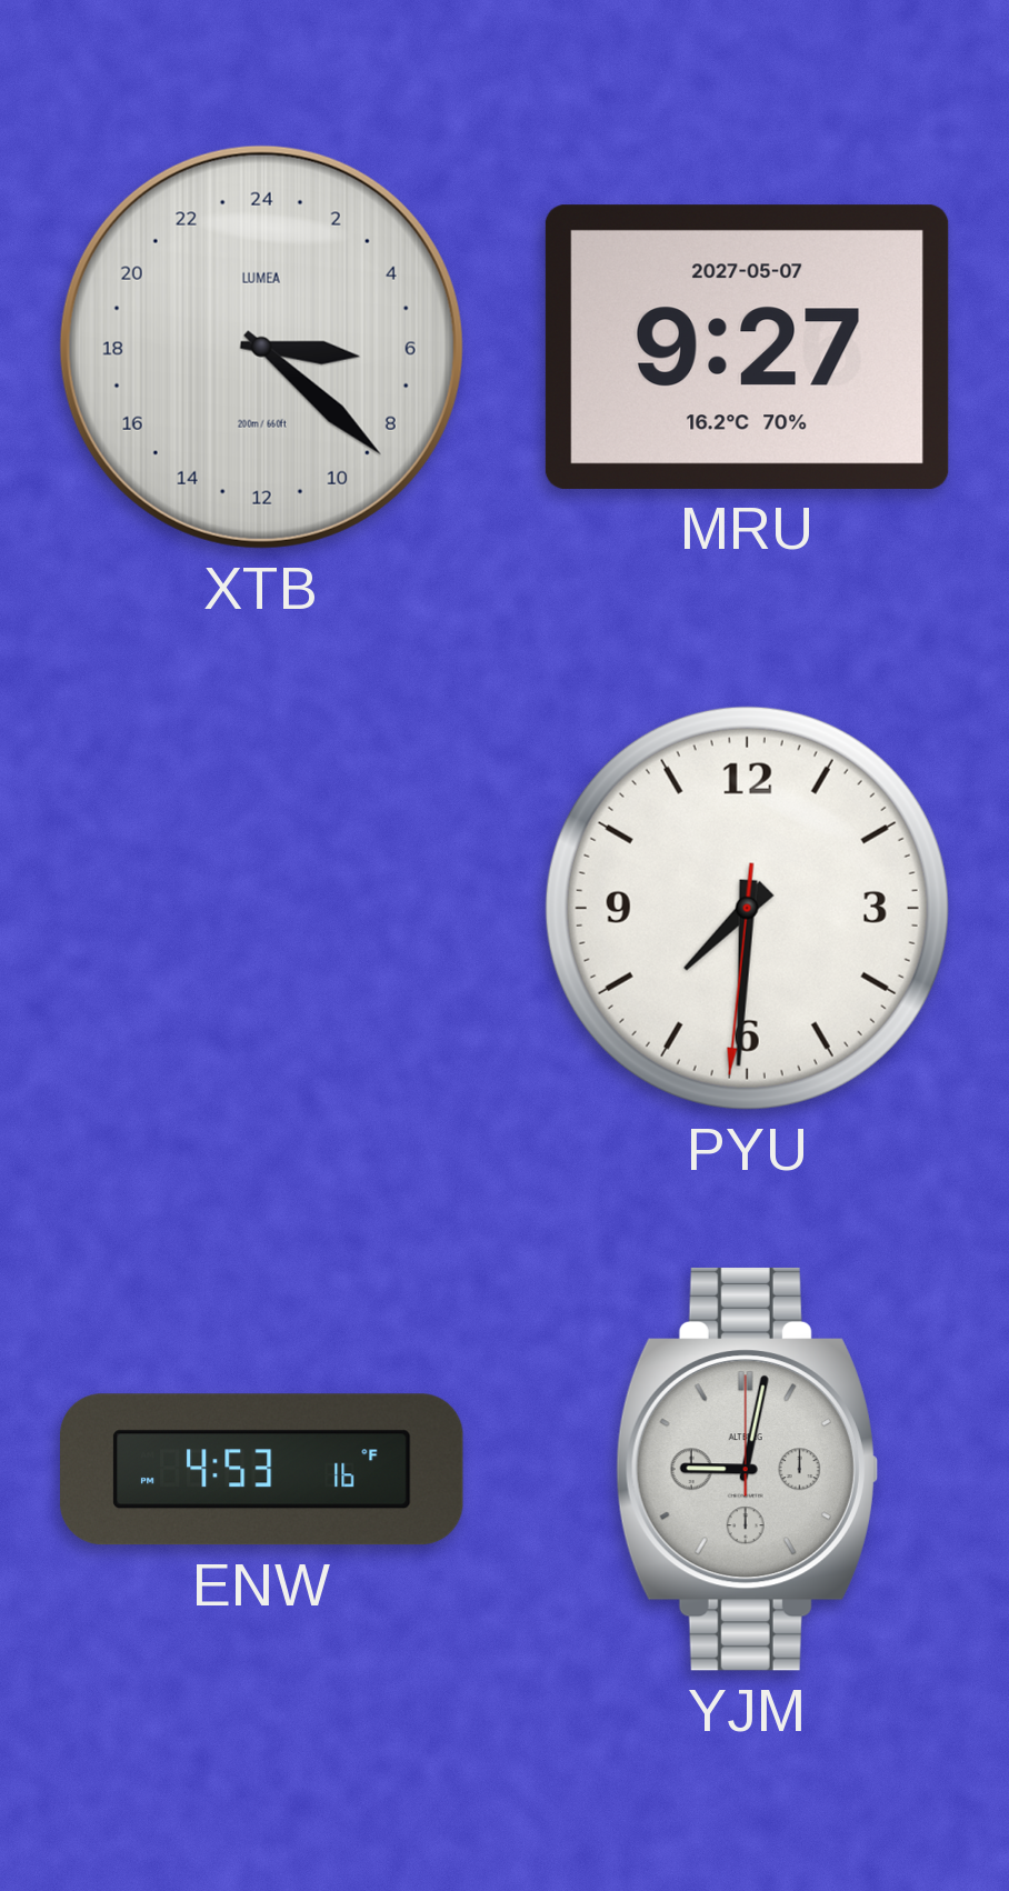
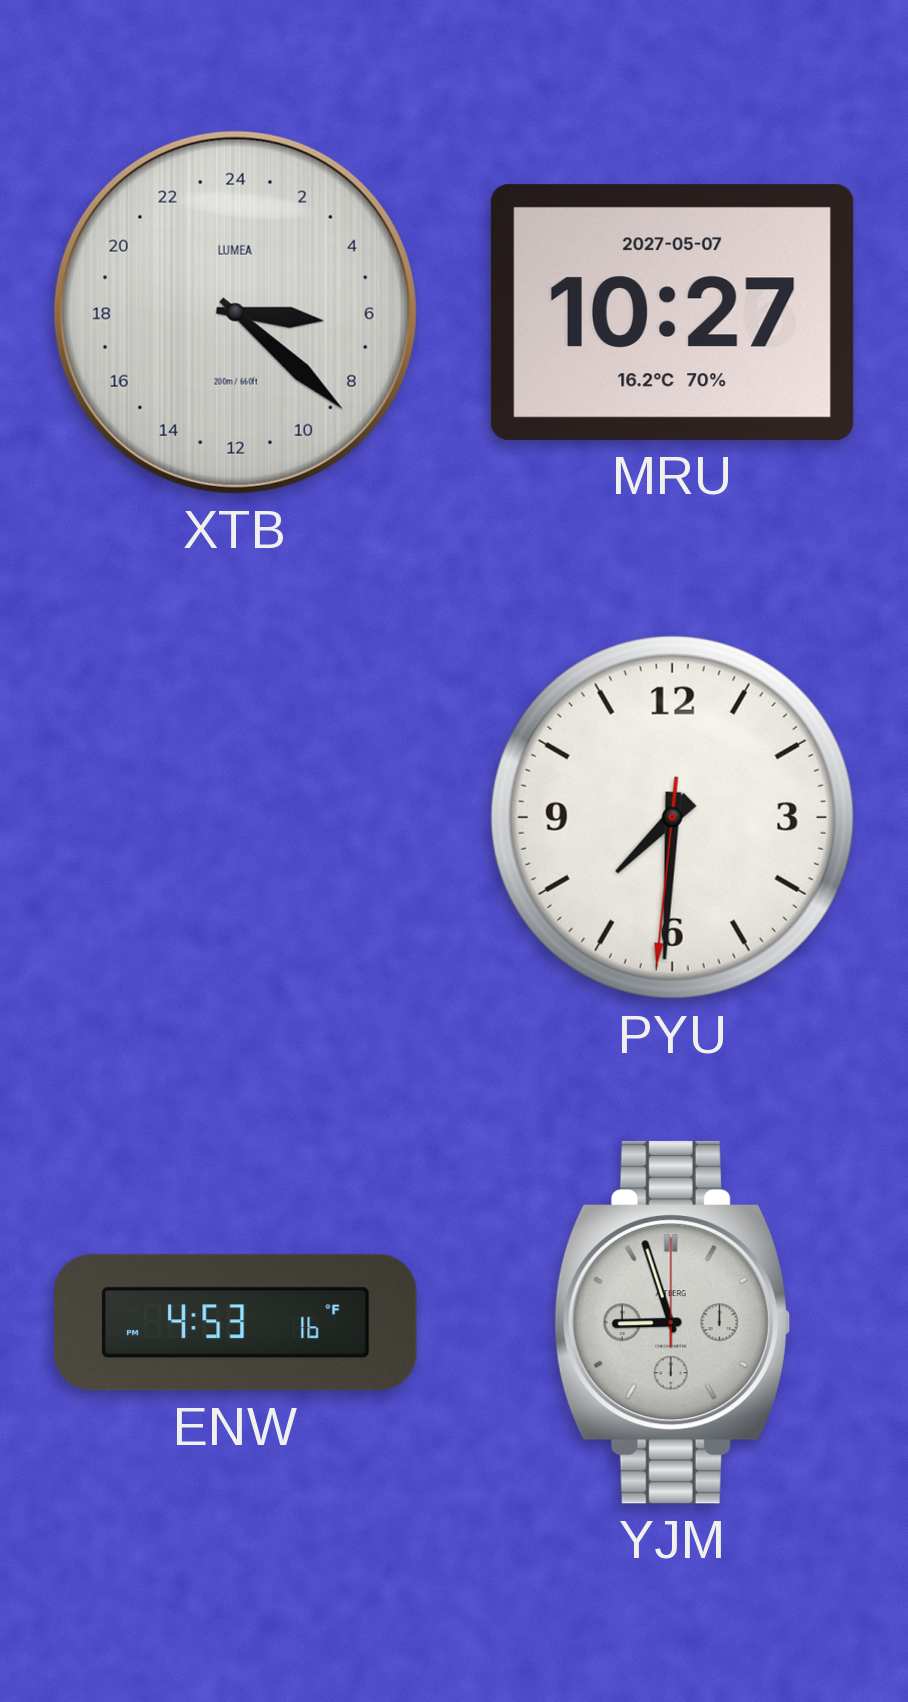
MRU: 9:27 -> 10:27
YJM: 9:02 -> 8:57
